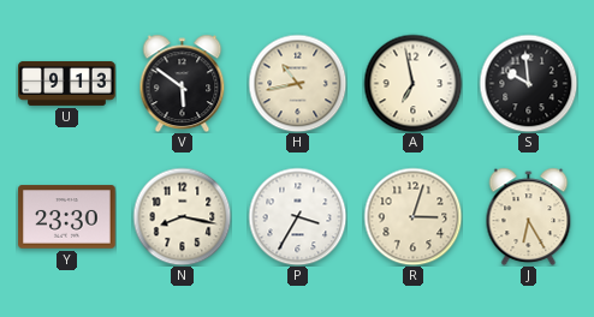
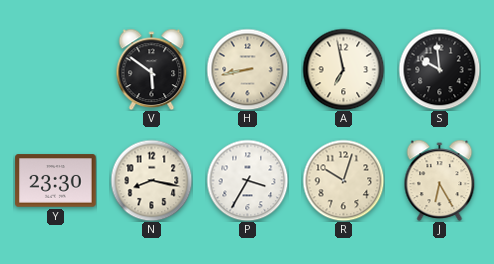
U: 9:13 -> none
H: 10:43 -> 8:43
R: 3:03 -> 10:03
